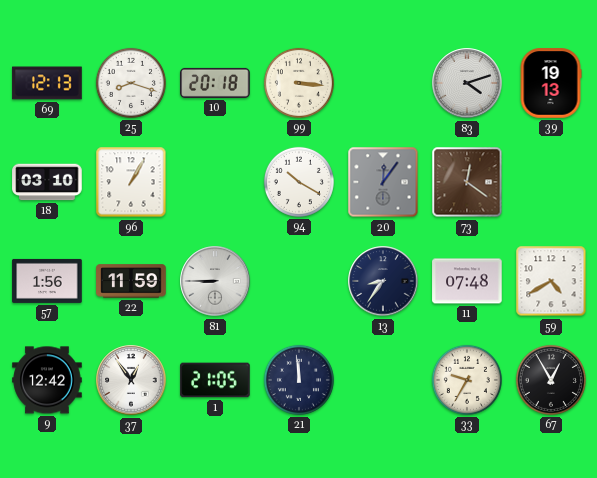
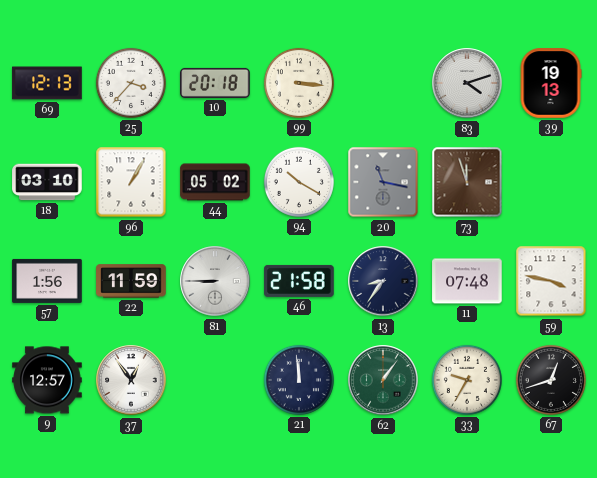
25: 8:18 -> 3:37
44: none -> 05:02
20: 12:06 -> 11:17
73: 12:21 -> 11:57
46: none -> 21:58
59: 4:40 -> 3:47
9: 12:42 -> 12:57
1: 21:05 -> none
62: none -> 1:06
67: 12:55 -> 12:42
